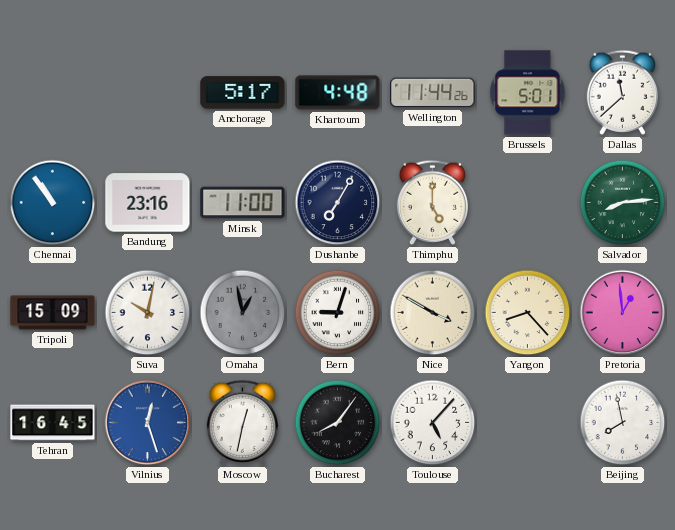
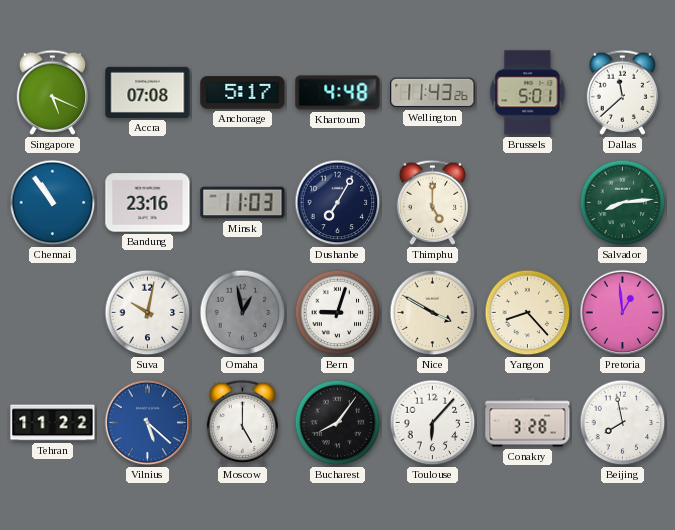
Singapore: none -> 5:19
Accra: none -> 07:08
Wellington: 11:44 -> 11:43
Minsk: 11:00 -> 11:03
Tripoli: 15:09 -> none
Tehran: 16:45 -> 11:22
Vilnius: 12:27 -> 5:22
Moscow: 12:32 -> 5:00
Toulouse: 5:07 -> 6:07
Conakry: none -> 3:28
